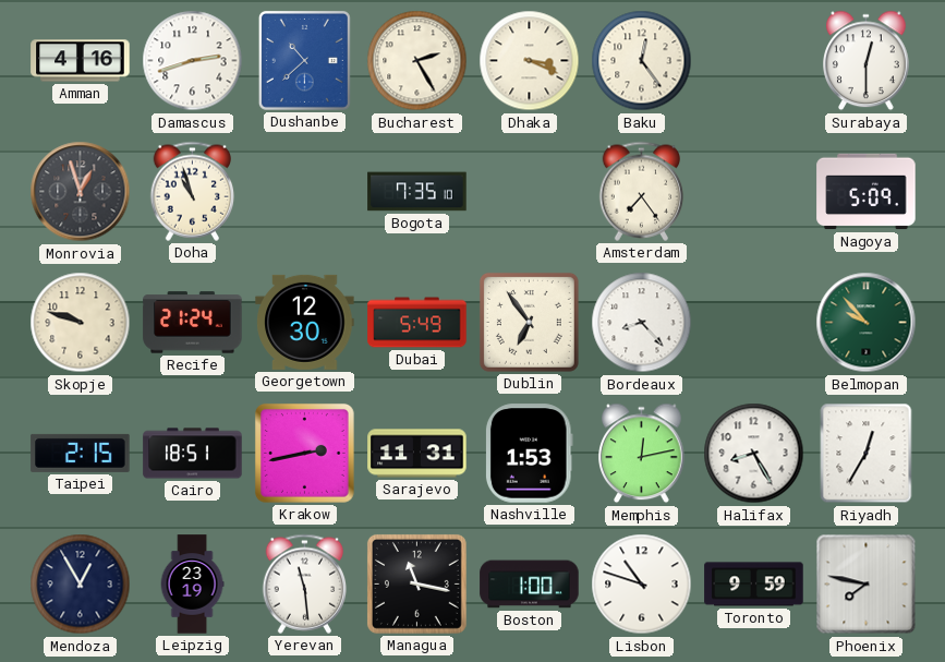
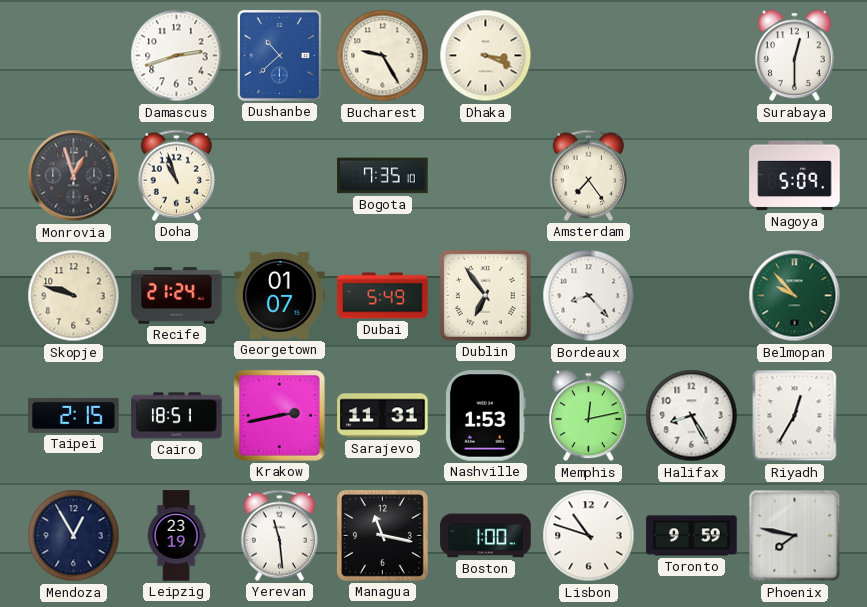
Amman: 4:16 -> none
Bucharest: 2:25 -> 9:25
Baku: 12:24 -> none
Georgetown: 12:30 -> 01:07
